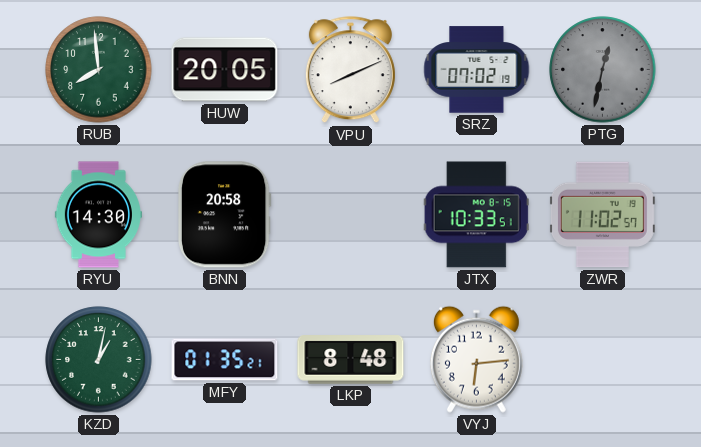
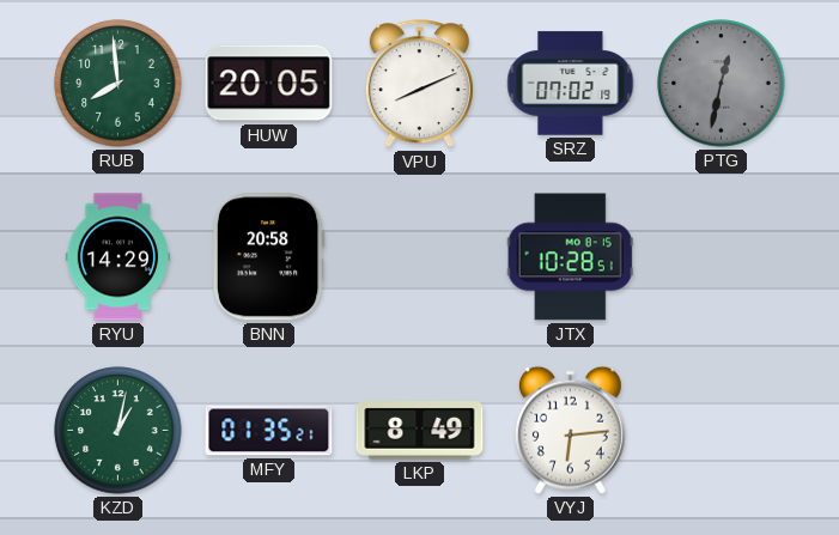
RYU: 14:30 -> 14:29
JTX: 10:33 -> 10:28
ZWR: 11:02 -> none
LKP: 8:48 -> 8:49
